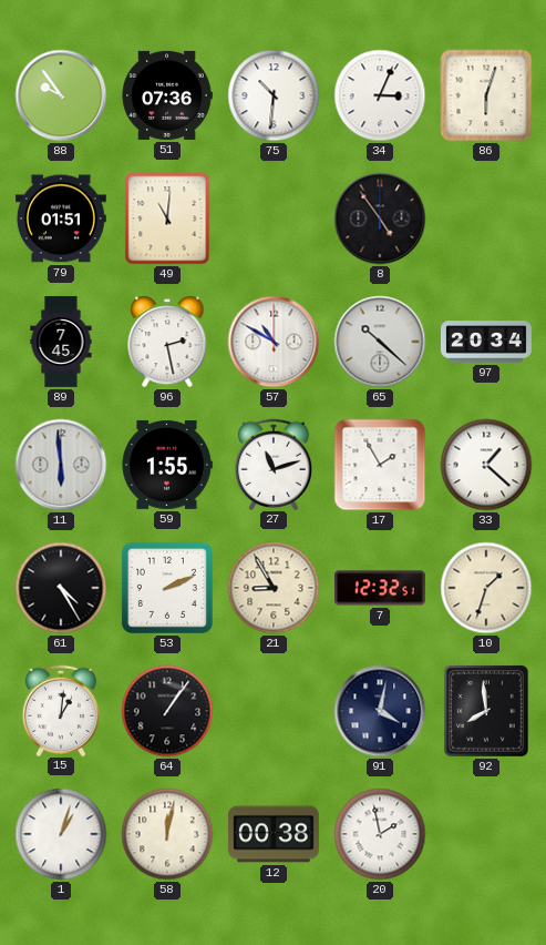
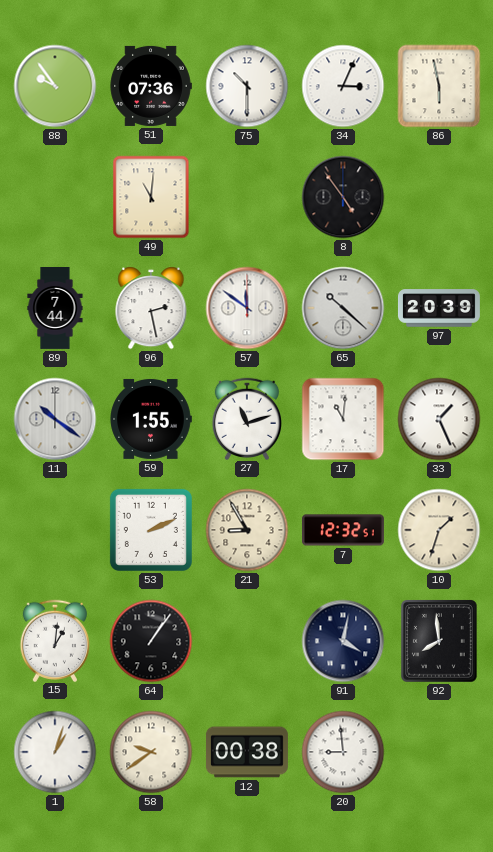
75: 10:31 -> 10:30
86: 6:03 -> 5:58
79: 01:51 -> none
89: 7:45 -> 7:44
57: 10:50 -> 11:51
97: 20:34 -> 20:39
11: 5:59 -> 10:21
17: 1:55 -> 11:01
33: 1:22 -> 1:26
61: 4:25 -> none
58: 12:02 -> 9:39
20: 1:58 -> 8:59
